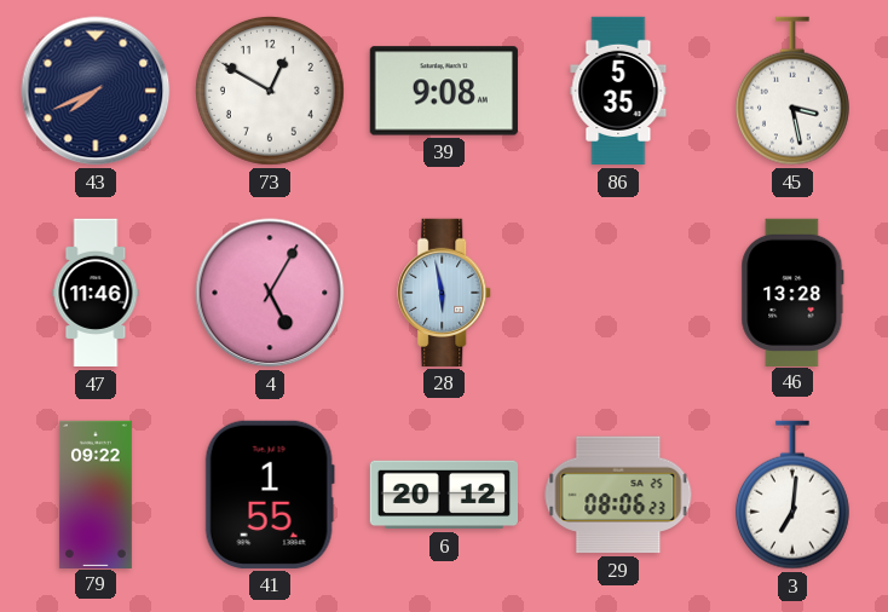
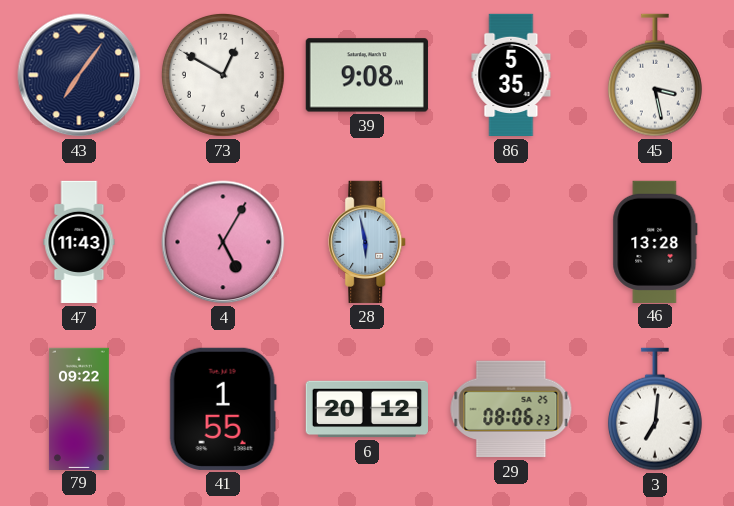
43: 7:41 -> 7:06
47: 11:46 -> 11:43
